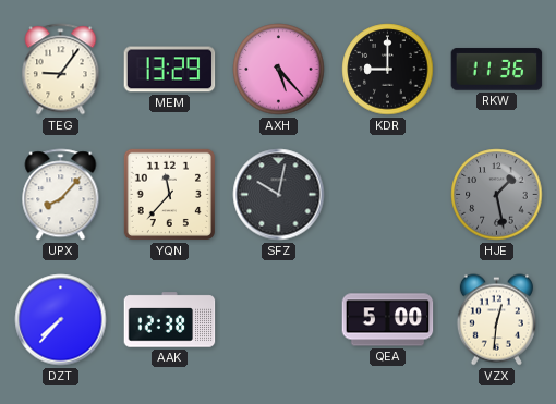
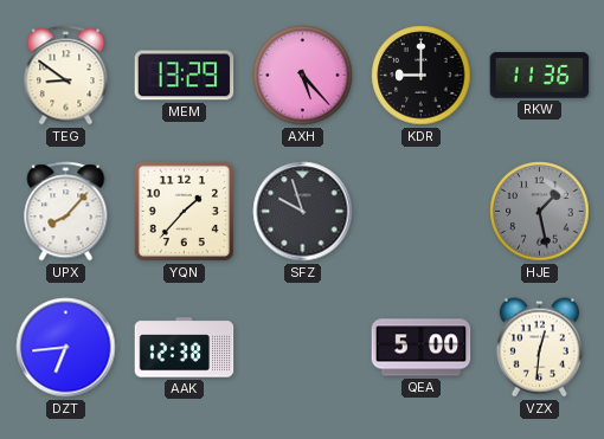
TEG: 9:06 -> 8:51
YQN: 11:37 -> 1:37
SFZ: 10:02 -> 9:57
DZT: 7:37 -> 6:44
